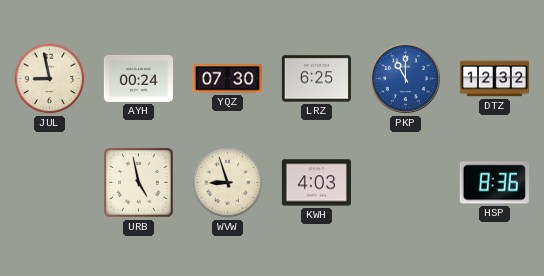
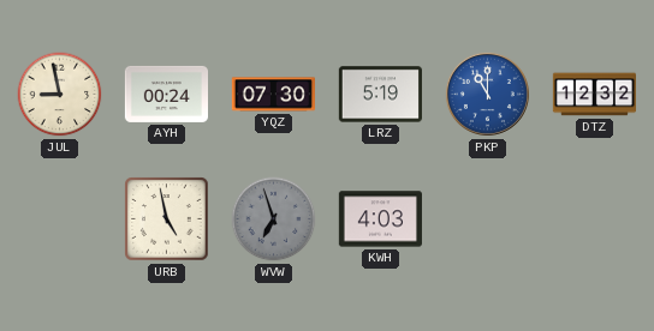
LRZ: 6:25 -> 5:19
WVW: 8:57 -> 6:57
WVW dial: cream -> grey
HSP: 8:36 -> none
